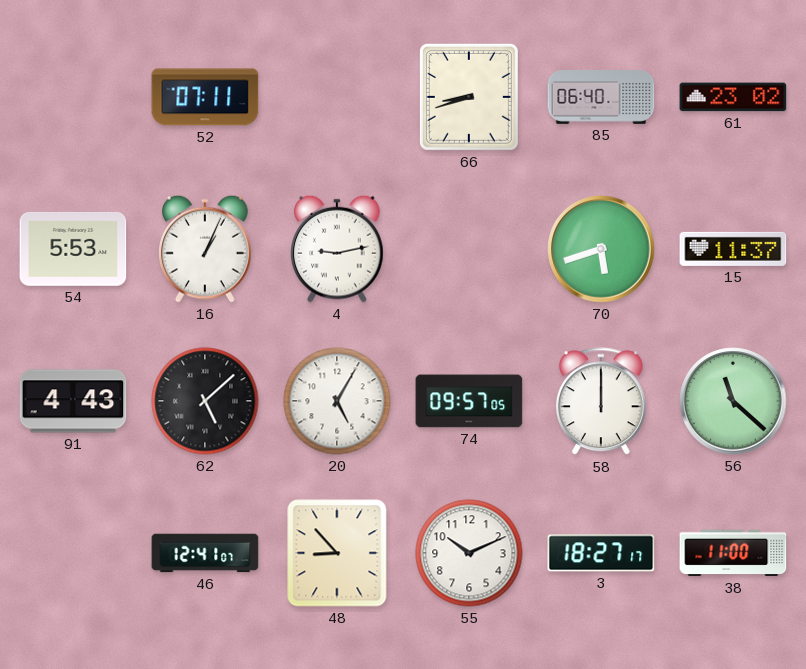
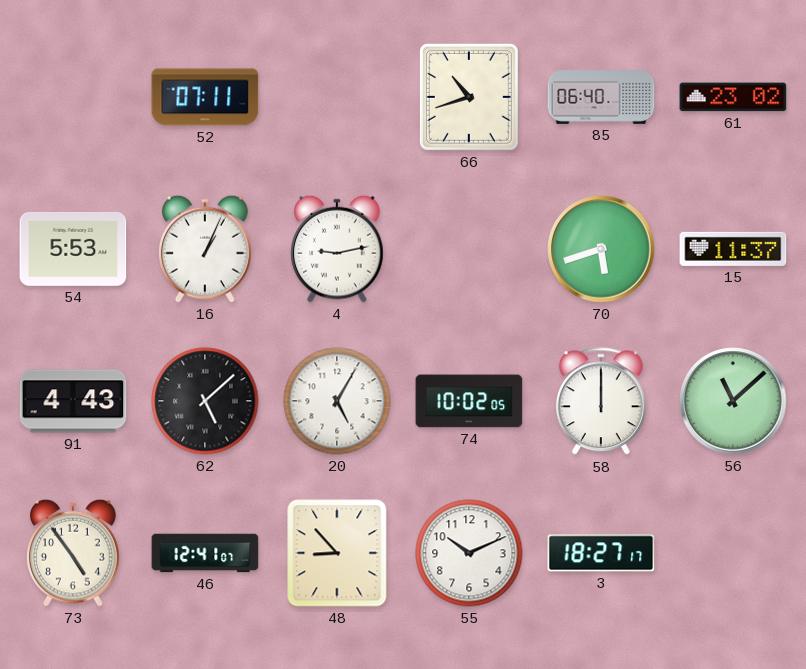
66: 8:42 -> 10:42
74: 09:57 -> 10:02
56: 11:22 -> 11:08
73: none -> 4:54
38: 11:00 -> none
